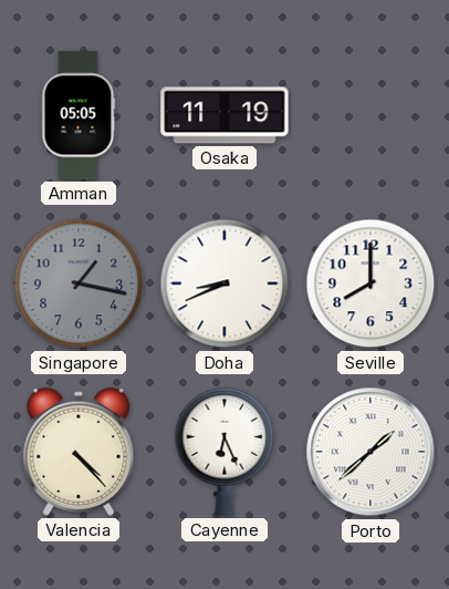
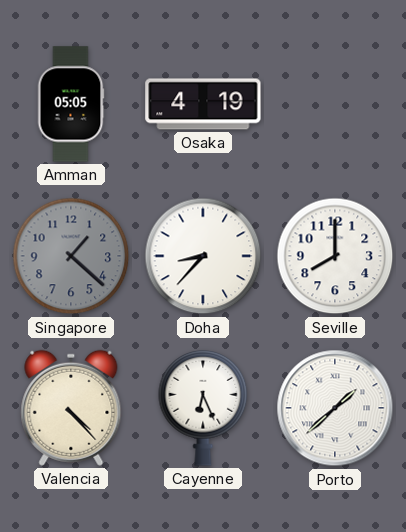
Osaka: 11:19 -> 4:19
Singapore: 1:17 -> 1:22
Doha: 8:41 -> 8:37
